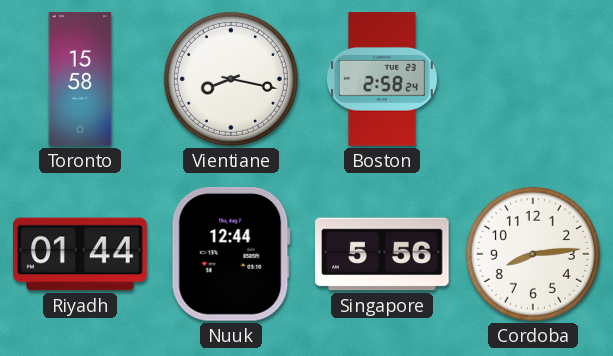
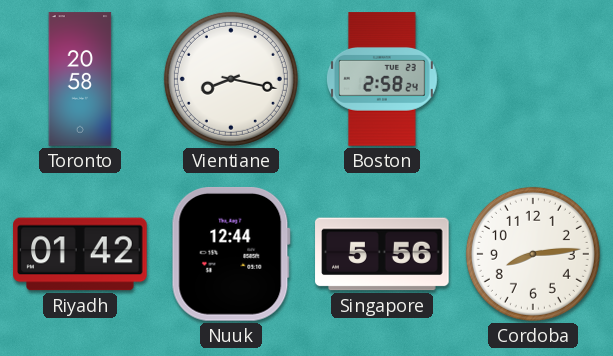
Toronto: 15:58 -> 20:58
Riyadh: 01:44 -> 01:42
